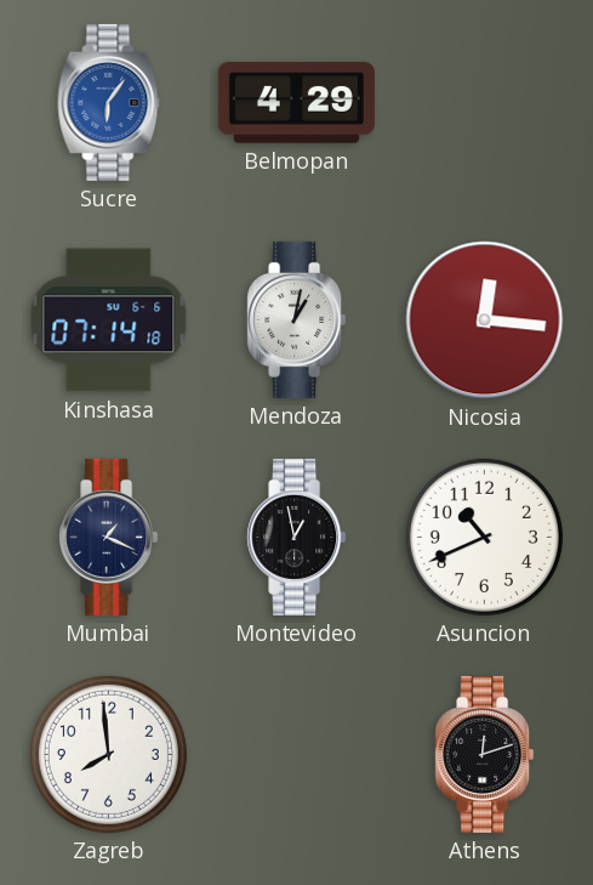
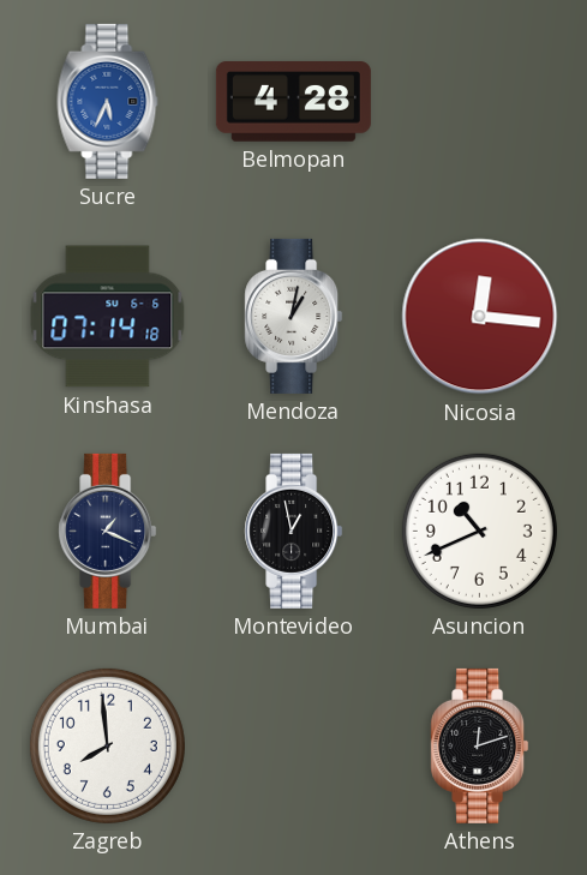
Sucre: 6:06 -> 5:34
Belmopan: 4:29 -> 4:28
